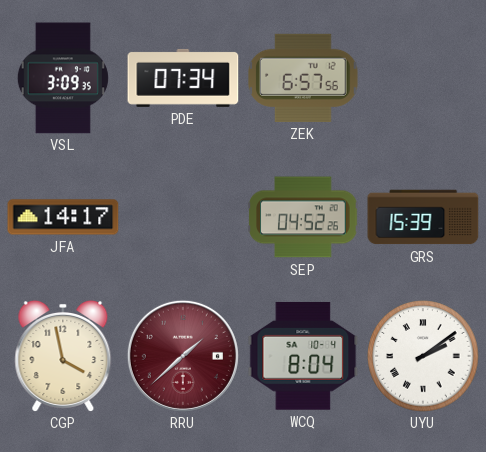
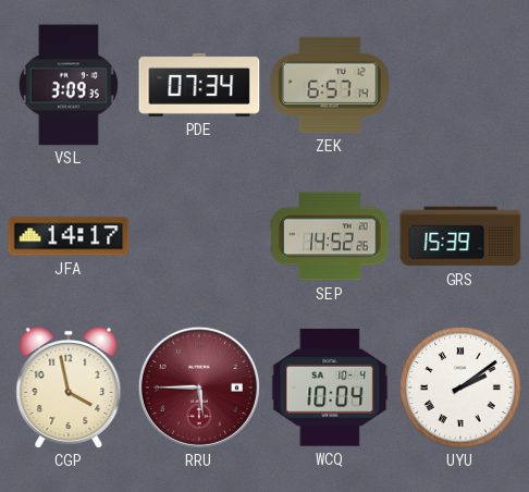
ZEK: 6:57:56 -> 6:57:14
SEP: 04:52 -> 14:52
RRU: 1:38 -> 5:45
WCQ: 8:04 -> 10:04
